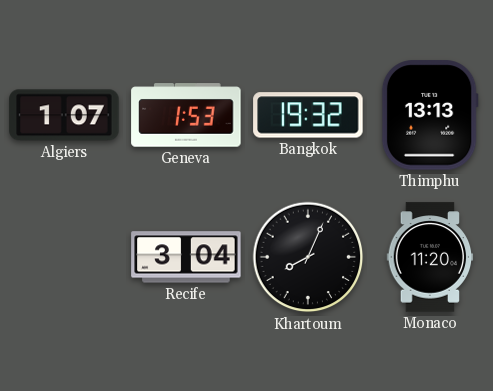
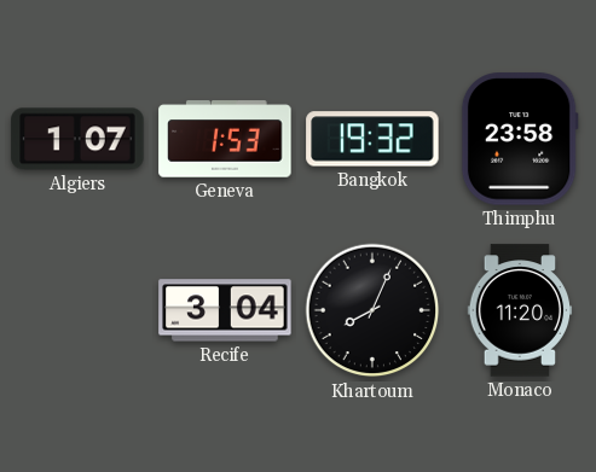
Thimphu: 13:13 -> 23:58
